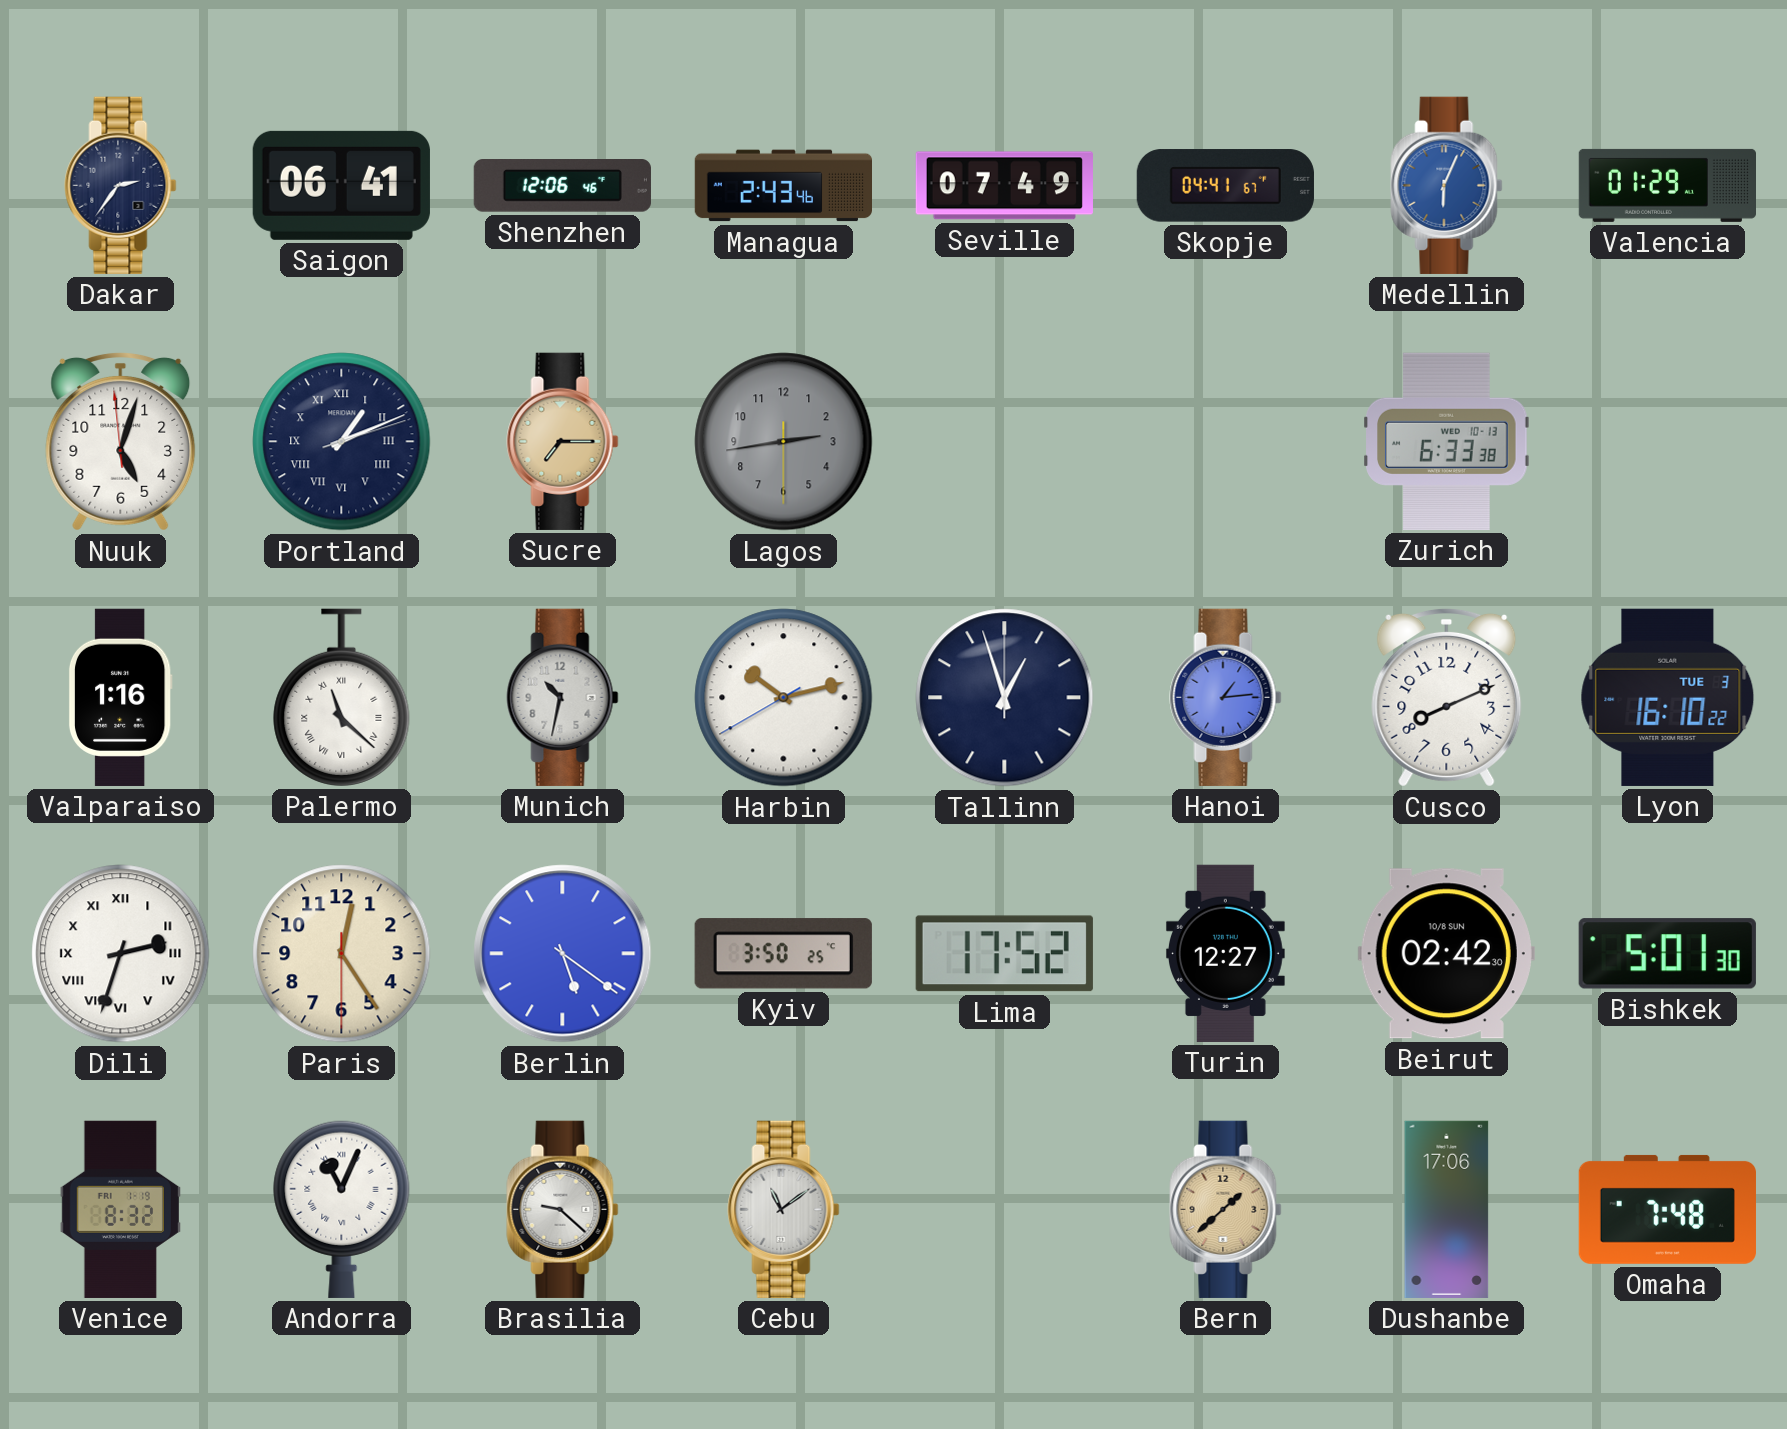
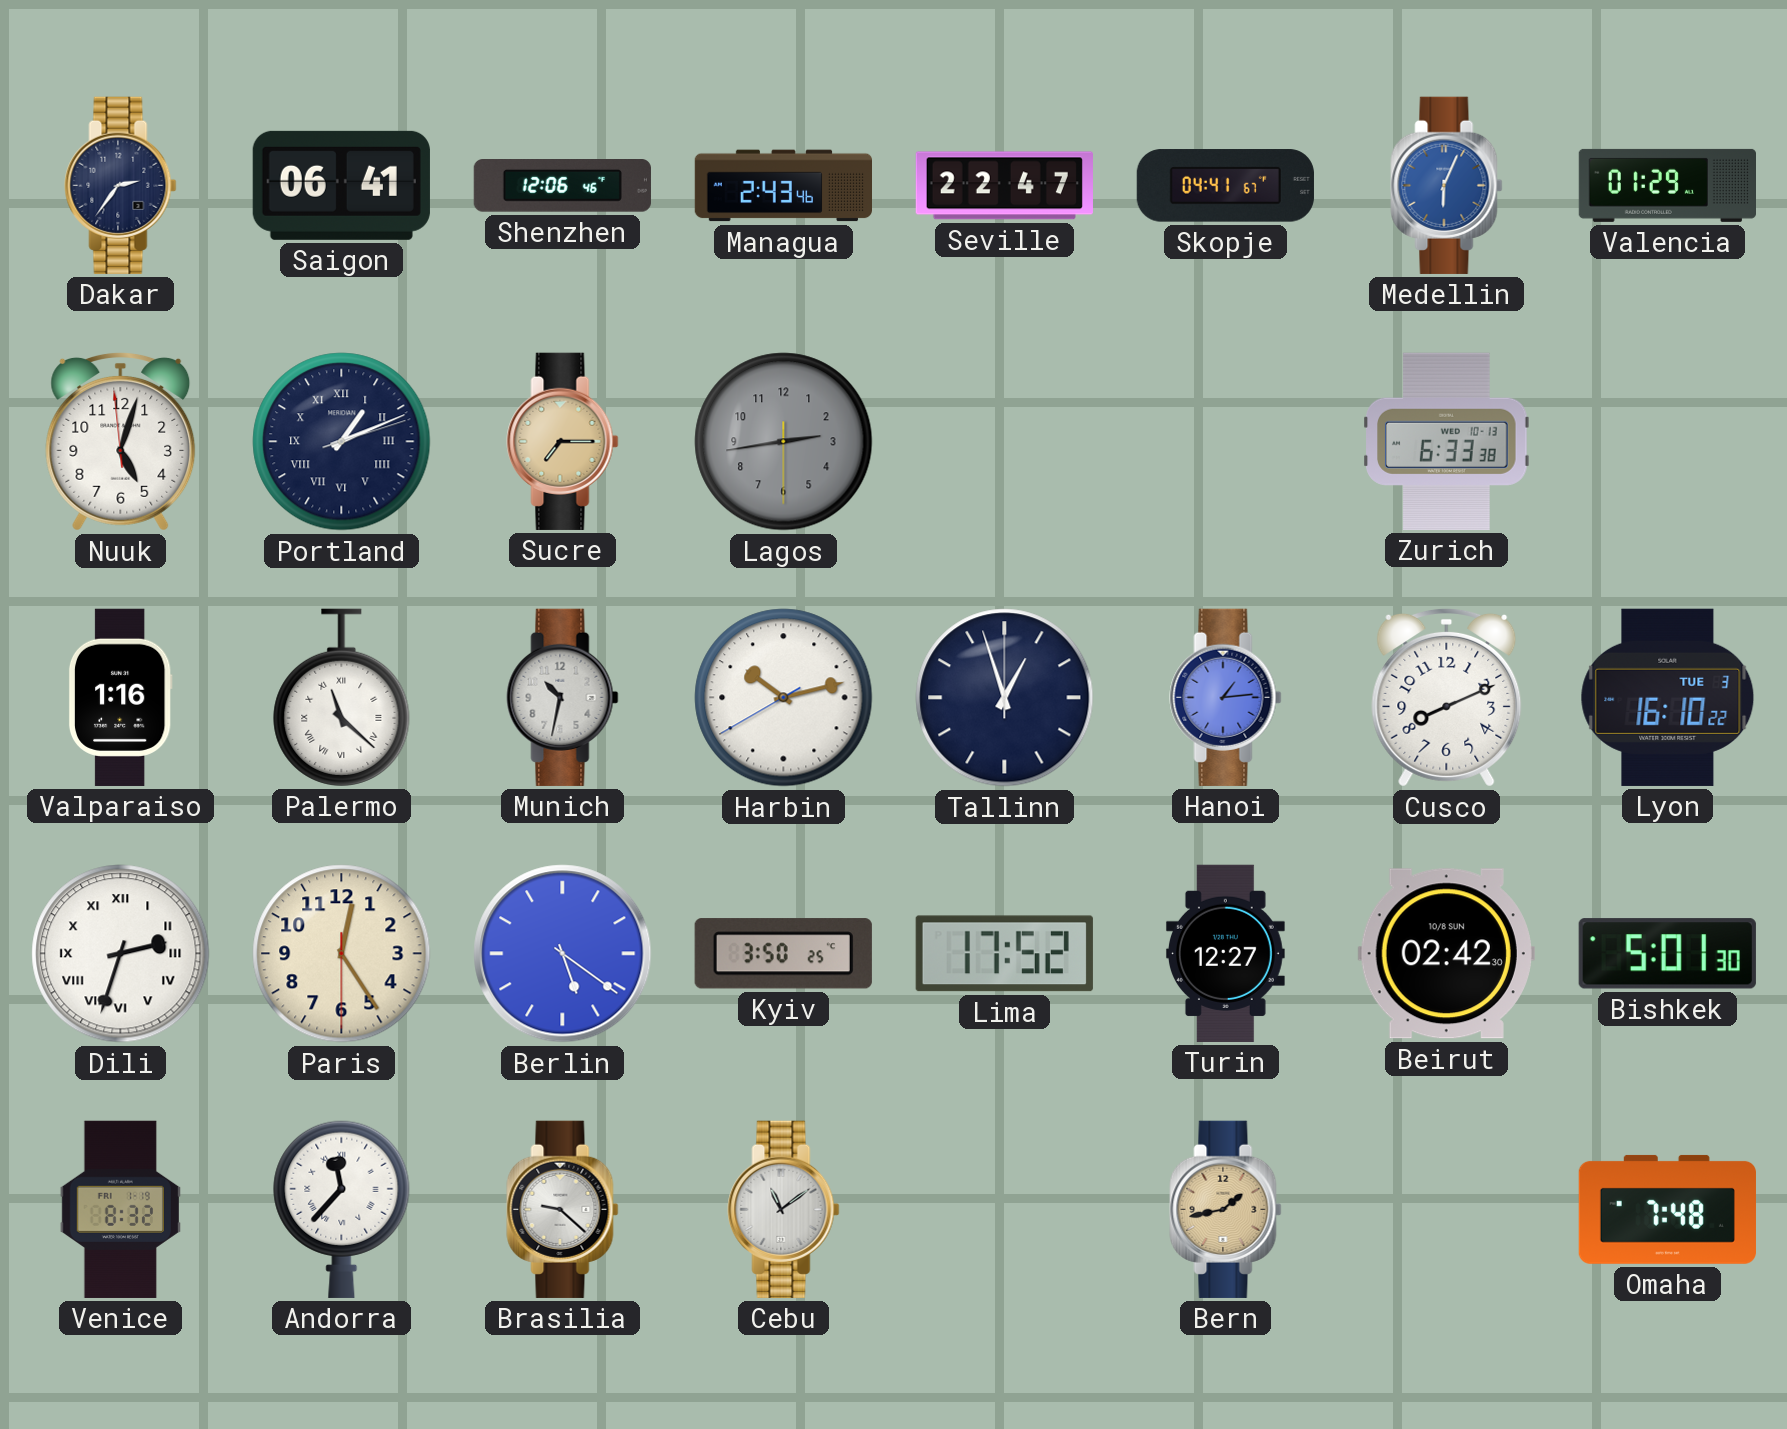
Seville: 07:49 -> 22:47
Andorra: 11:04 -> 11:37
Bern: 1:38 -> 1:43
Dushanbe: 17:06 -> none
